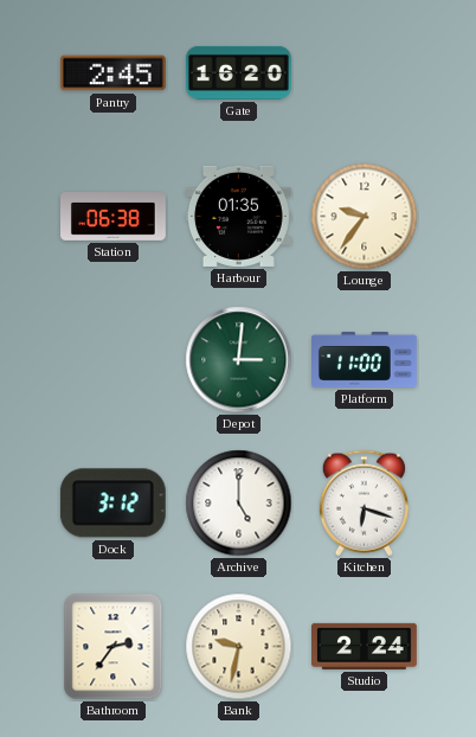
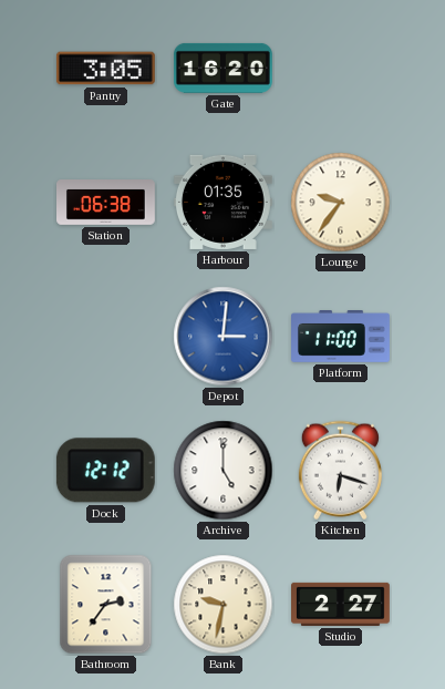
Pantry: 2:45 -> 3:05
Depot dial: green -> blue
Dock: 3:12 -> 12:12
Studio: 2:24 -> 2:27
